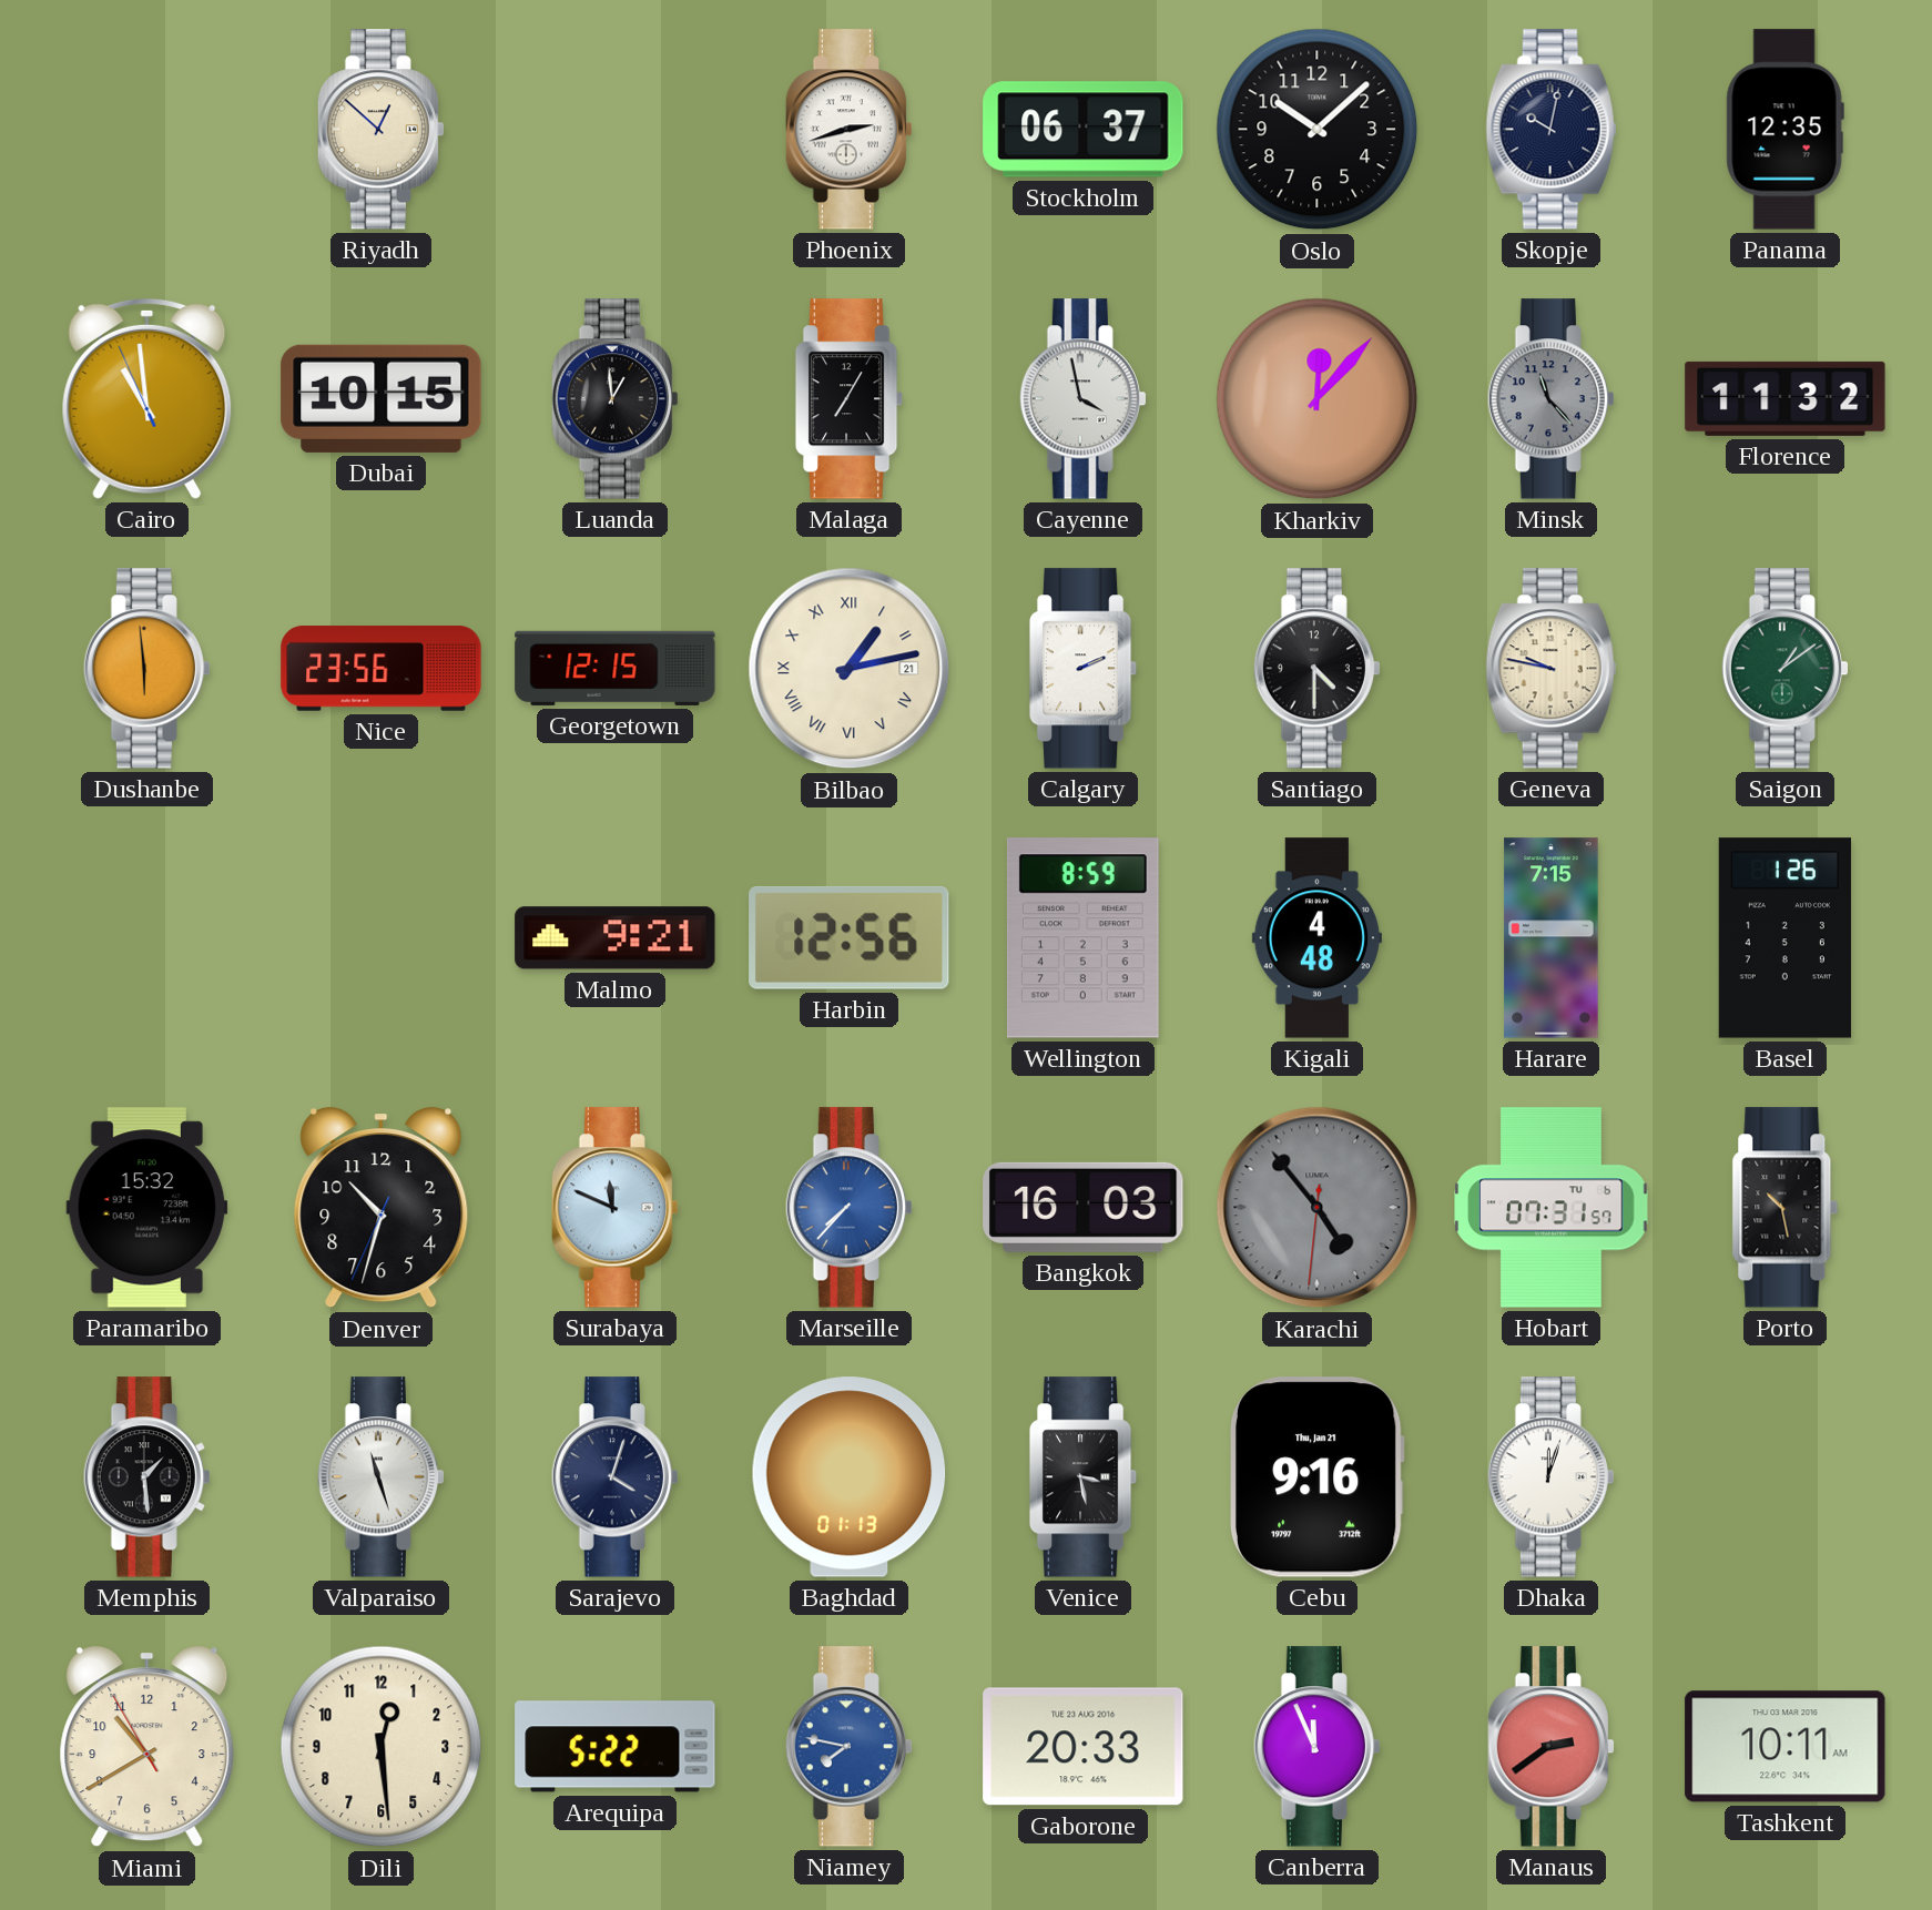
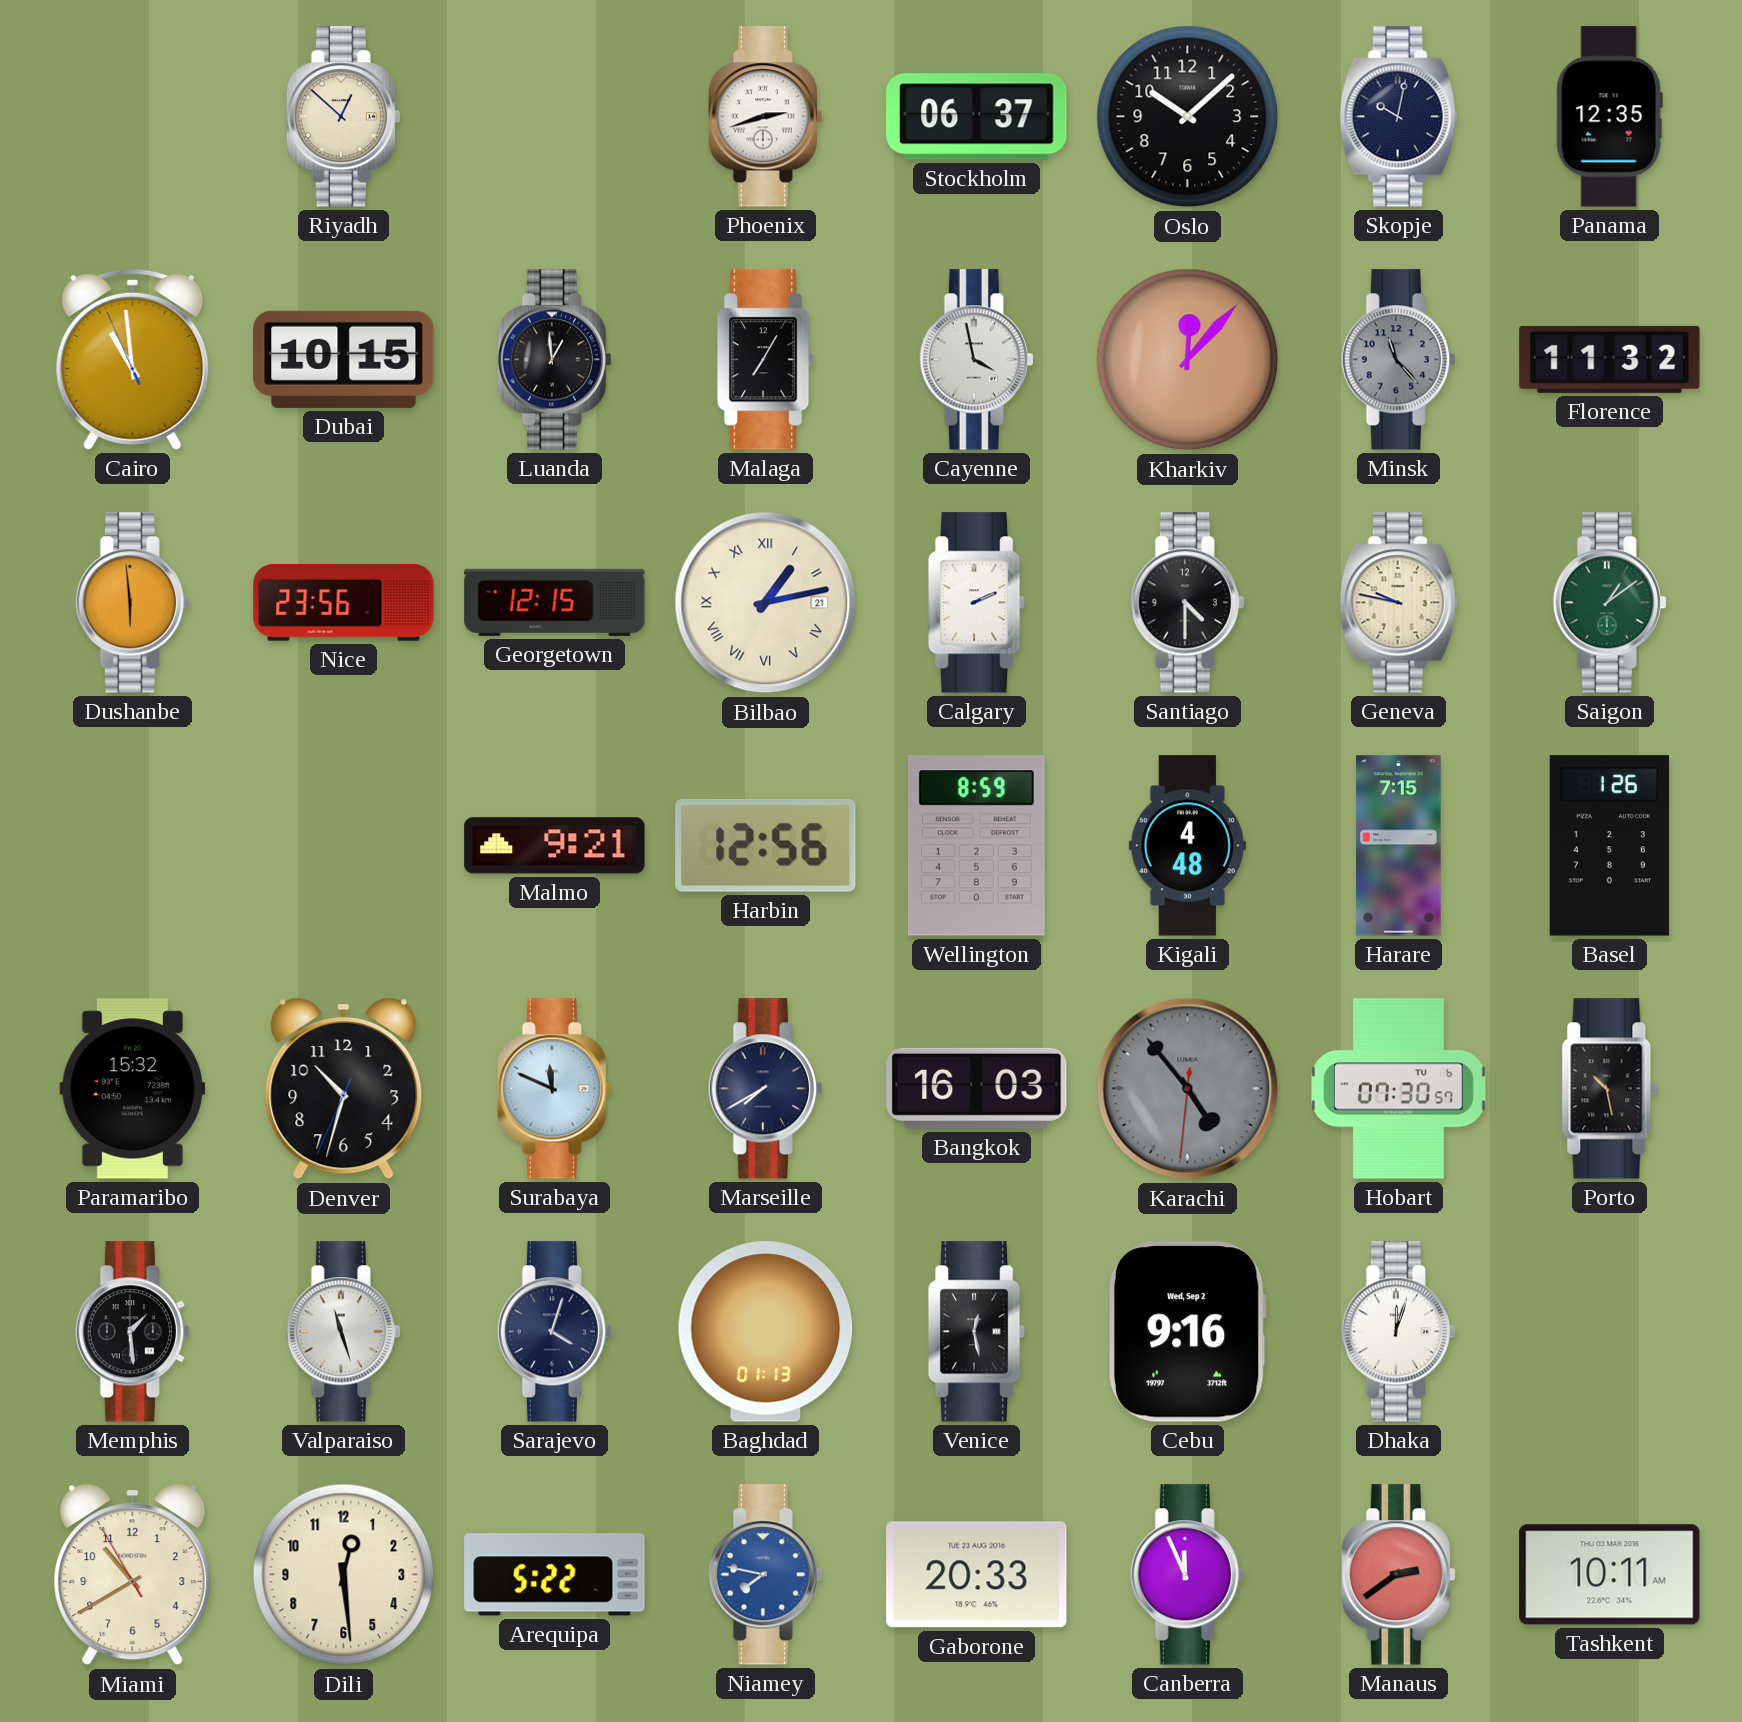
Marseille: 7:37 -> 7:40
Marseille dial: blue -> navy
Hobart: 07:31 -> 07:30
Venice: 3:28 -> 12:28
Cebu date: Thu, Jan 21 -> Wed, Sep 2
